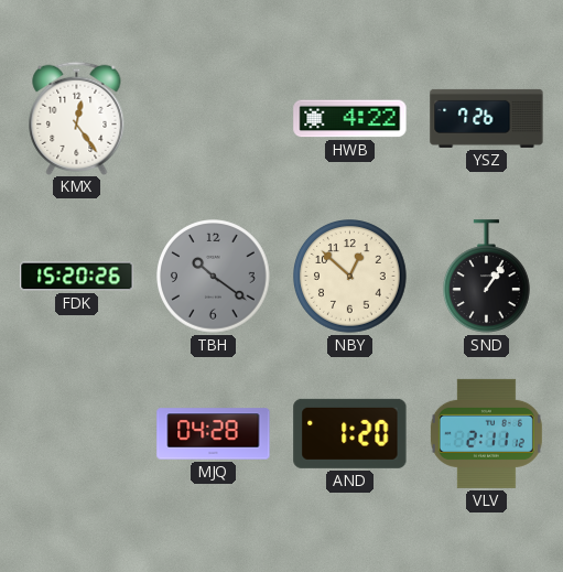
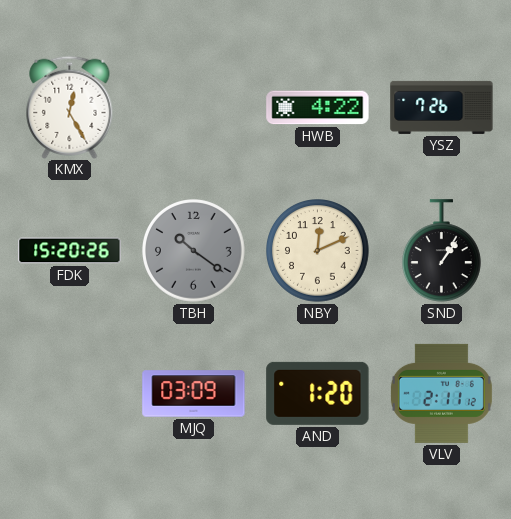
KMX: 12:24 -> 12:25
NBY: 12:52 -> 12:11
MJQ: 04:28 -> 03:09
